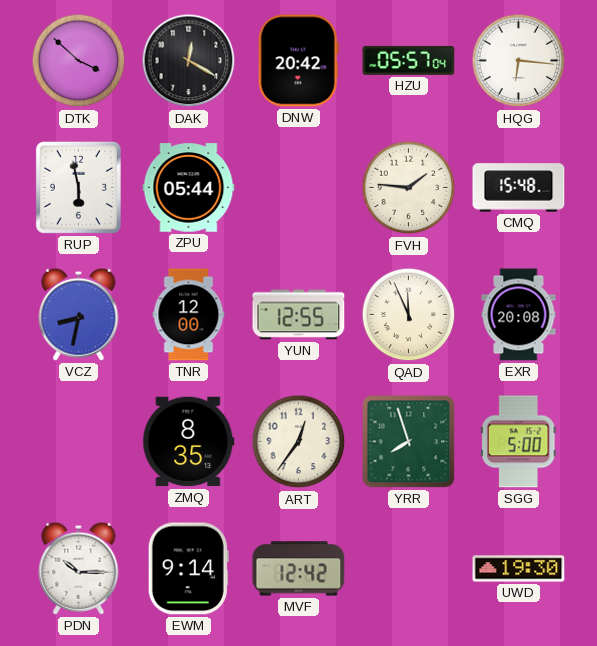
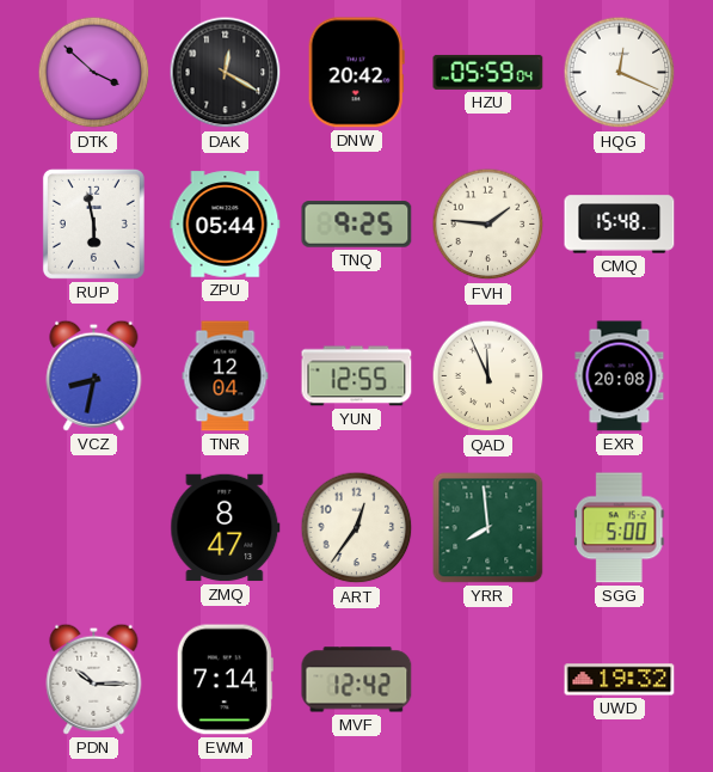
HZU: 05:57 -> 05:59
HQG: 6:16 -> 12:19
TNQ: none -> 9:25
TNR: 12:00 -> 12:04
ZMQ: 8:35 -> 8:47
YRR: 7:57 -> 7:59
EWM: 9:14 -> 7:14
UWD: 19:30 -> 19:32
